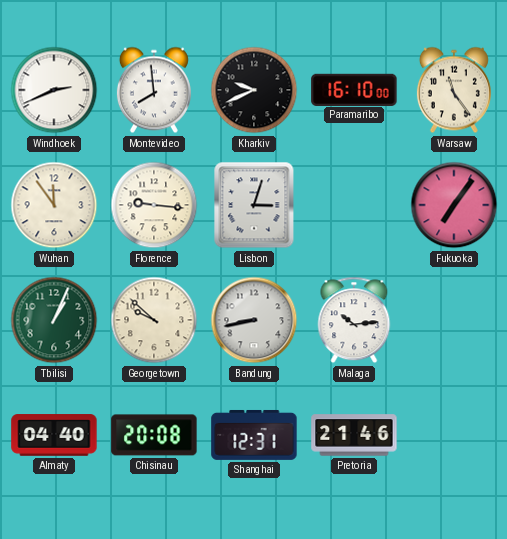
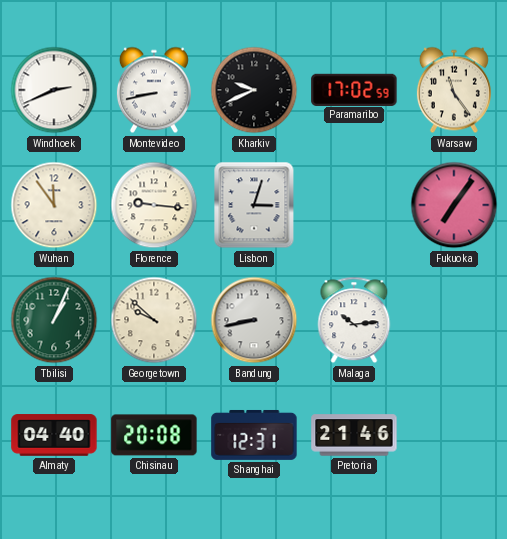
Montevideo: 7:59 -> 8:43
Paramaribo: 16:10 -> 17:02
